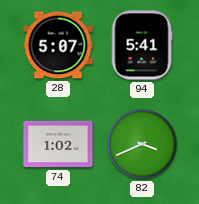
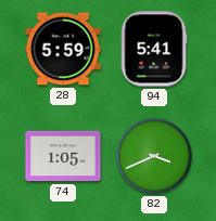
28: 5:07 -> 5:59
74: 1:02 -> 1:05
